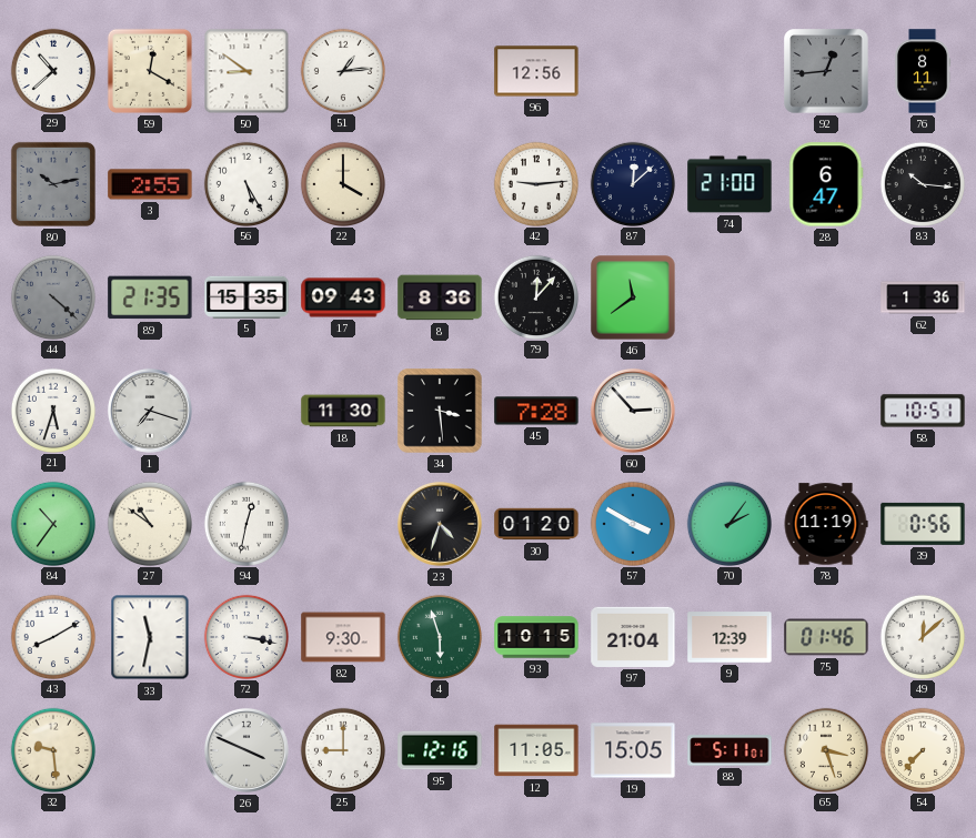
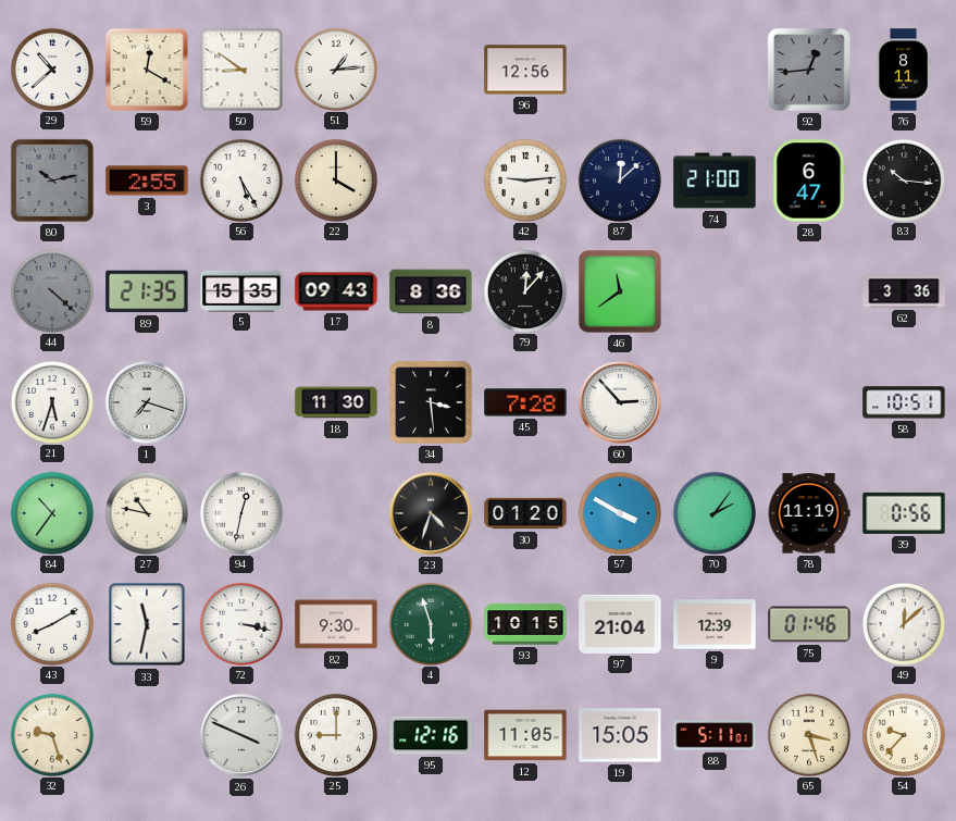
62: 1:36 -> 3:36
27: 10:51 -> 10:47
32: 9:29 -> 9:27
54: 7:37 -> 9:37
